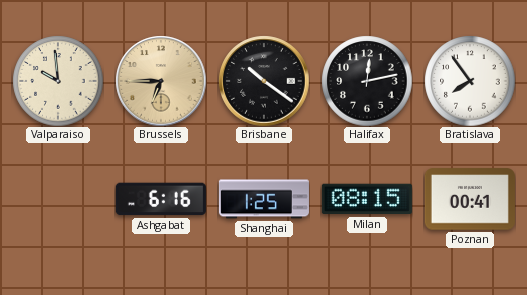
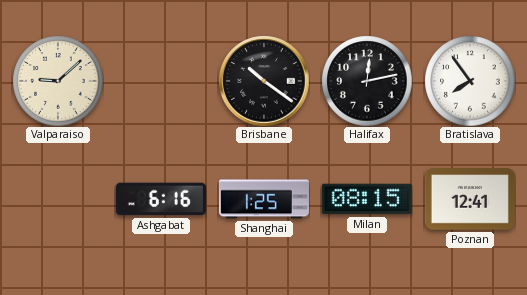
Valparaiso: 9:59 -> 9:08
Brussels: 6:45 -> none
Poznan: 00:41 -> 12:41
